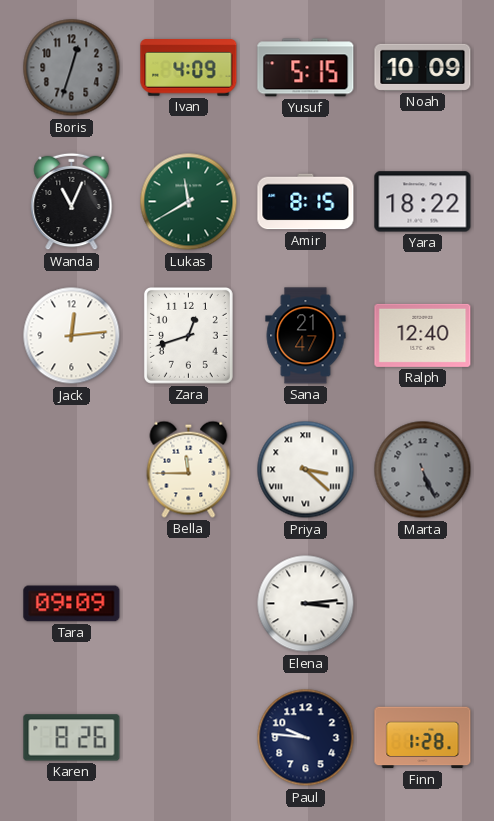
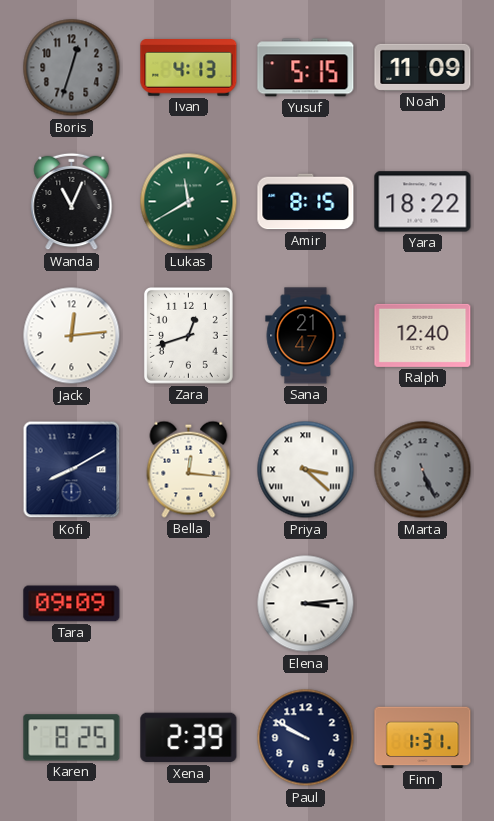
Ivan: 4:09 -> 4:13
Noah: 10:09 -> 11:09
Kofi: none -> 8:10
Bella: 11:45 -> 12:16
Karen: 8:26 -> 8:25
Xena: none -> 2:39
Paul: 9:46 -> 9:50
Finn: 1:28 -> 1:31
